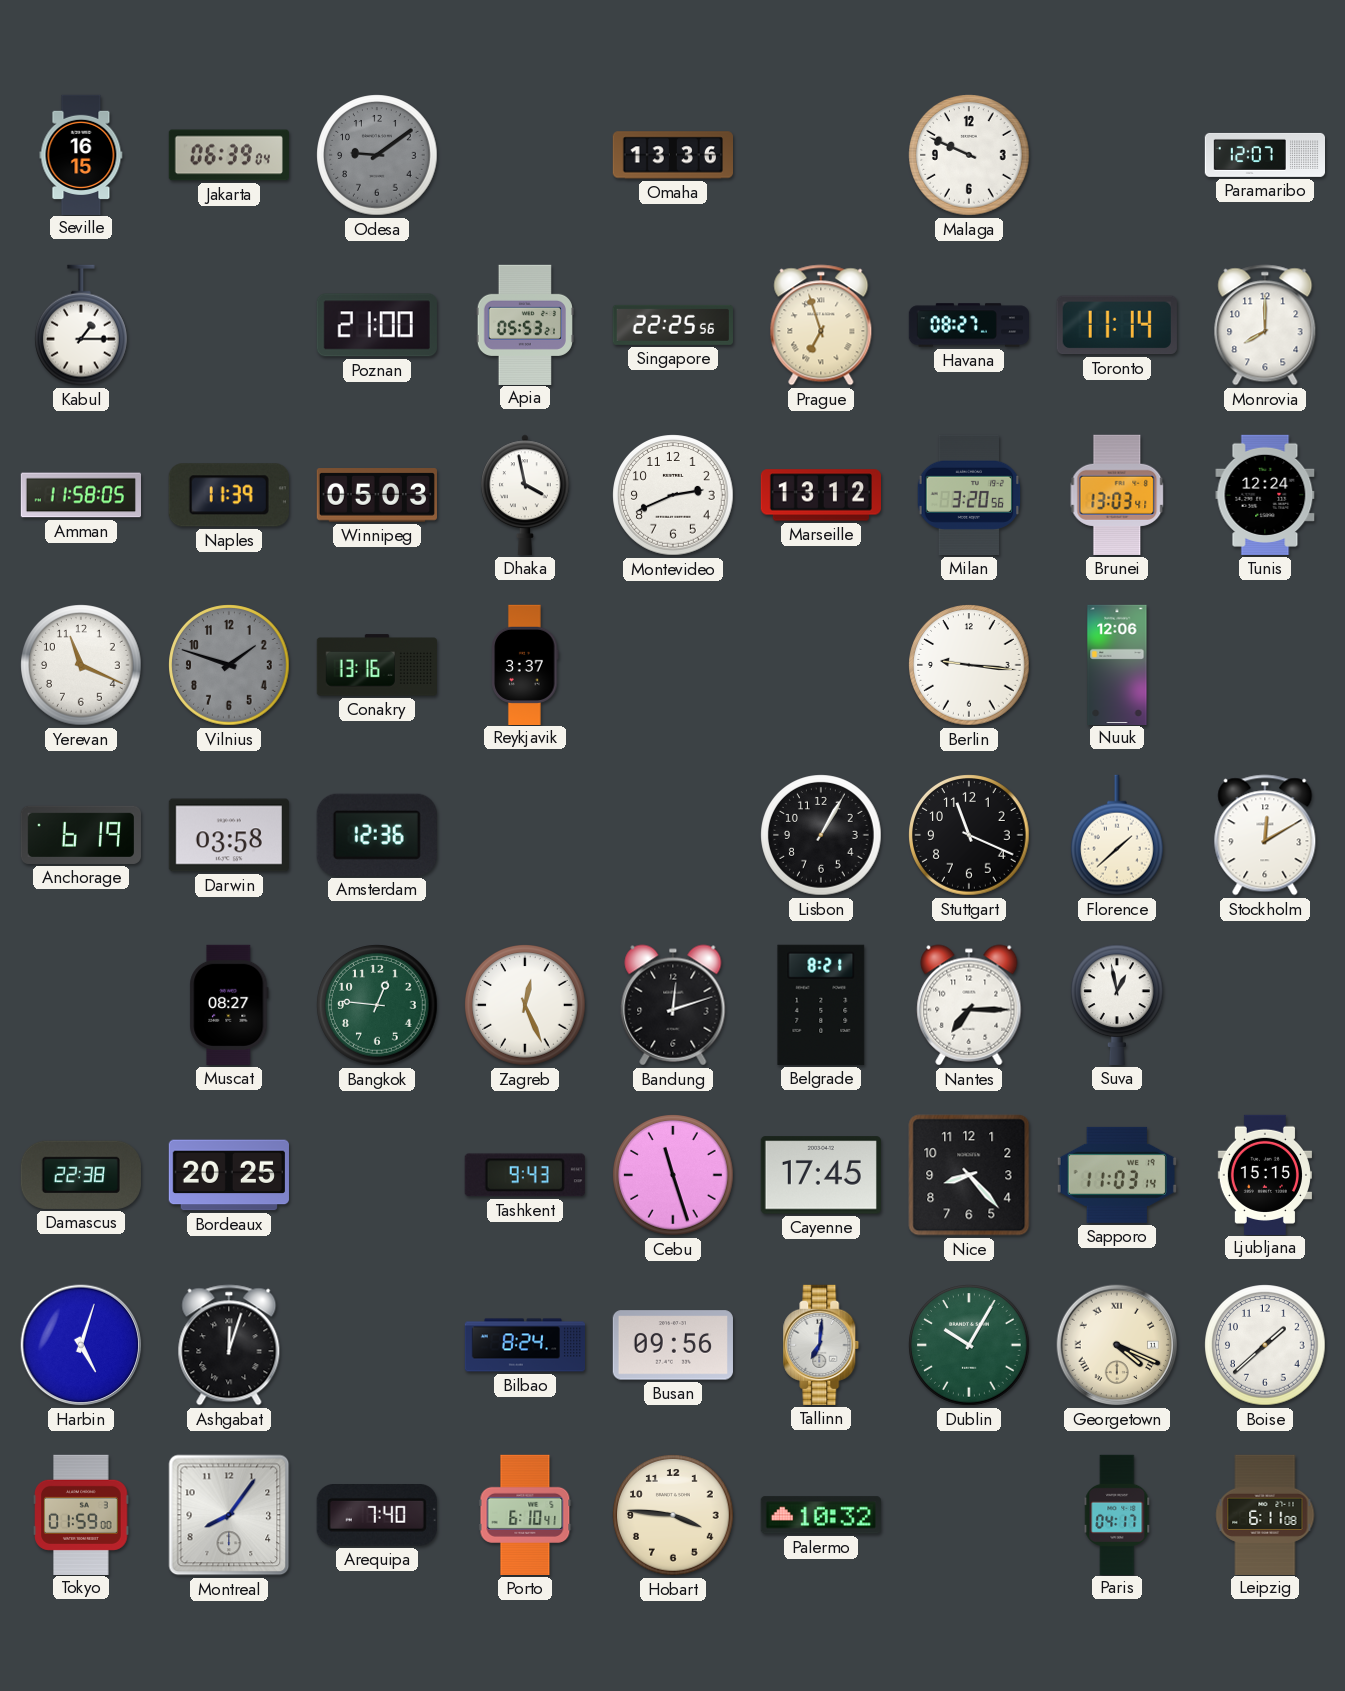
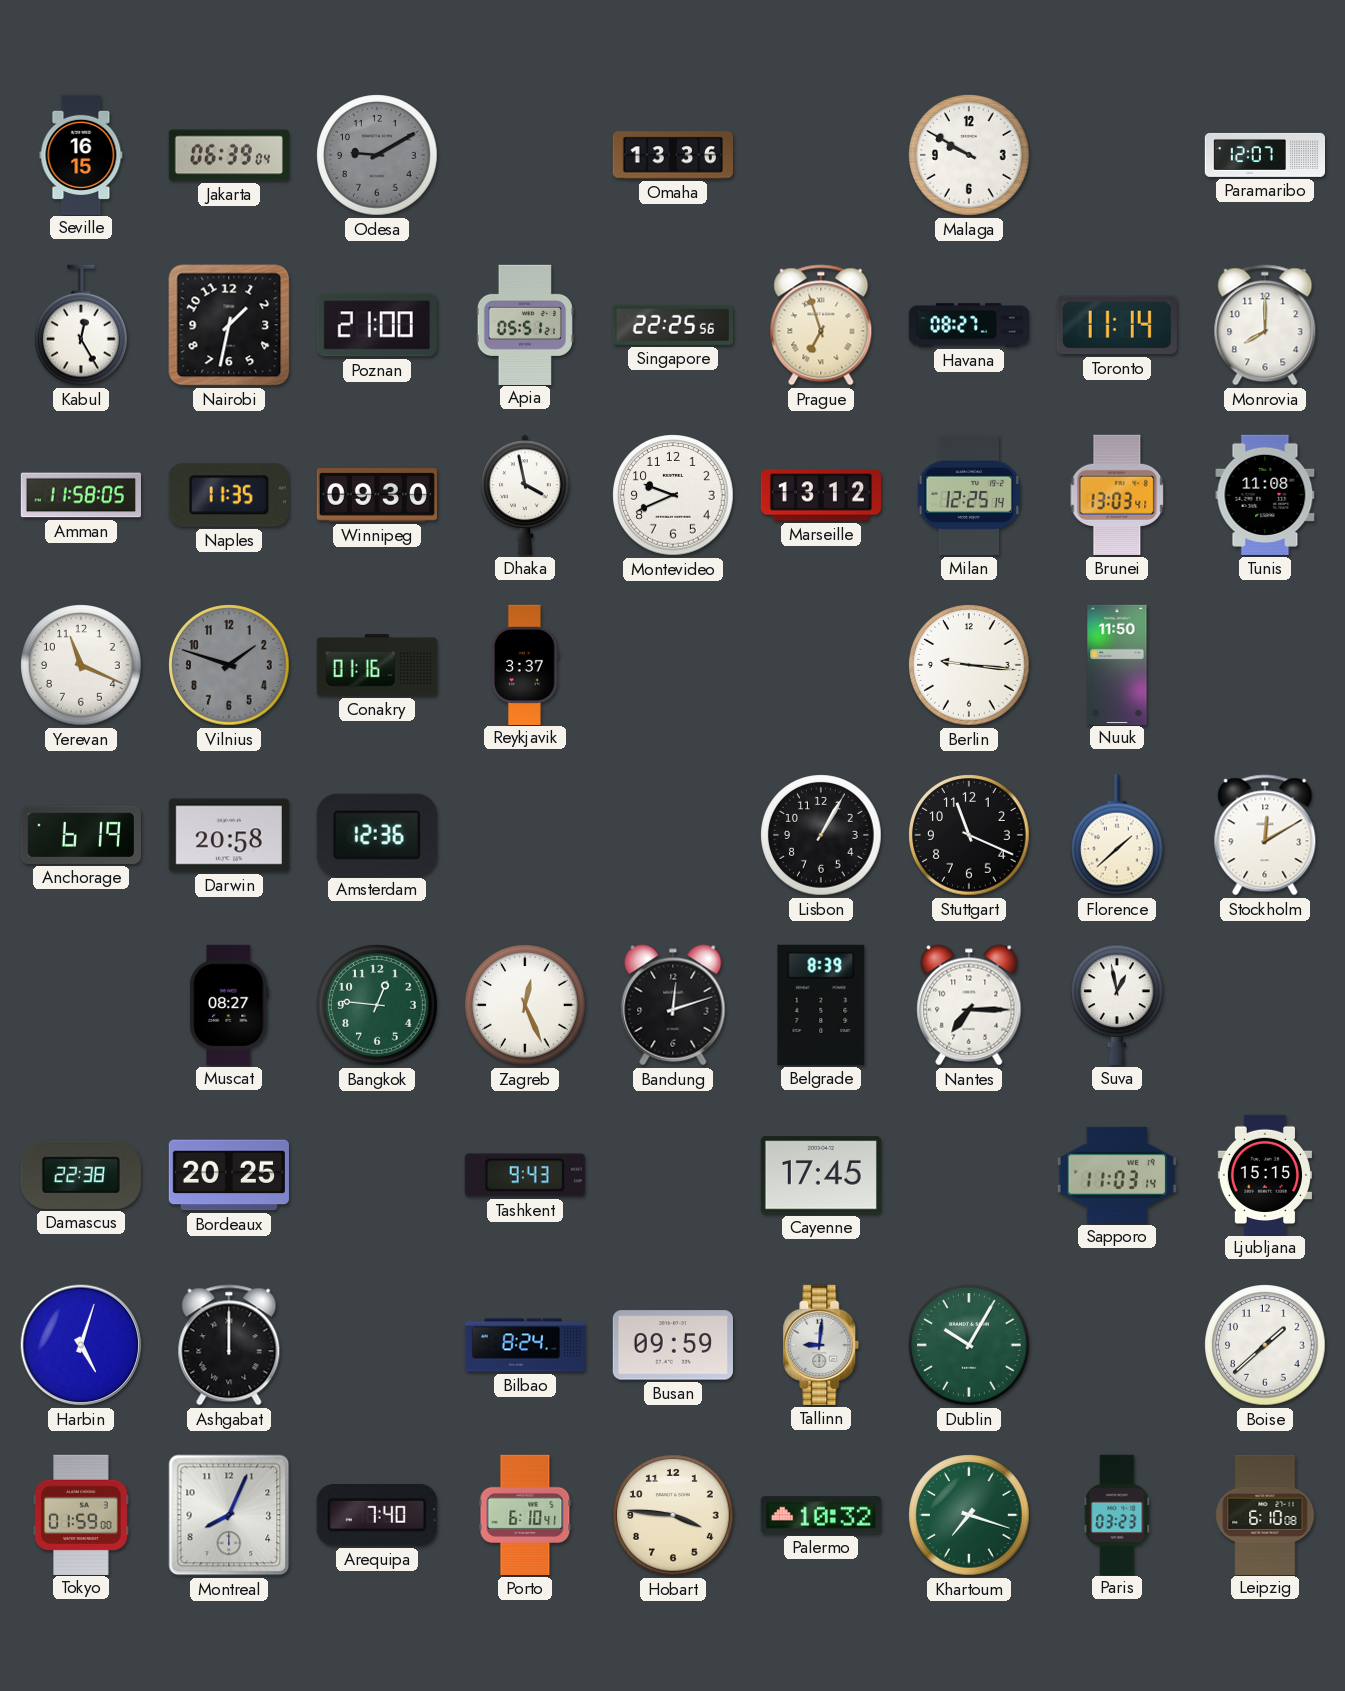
Odesa: 9:09 -> 9:10
Malaga: 9:49 -> 9:50
Kabul: 1:15 -> 12:25
Nairobi: none -> 1:32
Apia: 05:53 -> 05:51
Naples: 11:39 -> 11:35
Winnipeg: 05:03 -> 09:30
Montevideo: 2:41 -> 9:41
Milan: 3:20 -> 12:25
Tunis: 12:24 -> 11:08
Conakry: 13:16 -> 01:16
Nuuk: 12:06 -> 11:50
Darwin: 03:58 -> 20:58
Belgrade: 8:21 -> 8:39
Cebu: 11:27 -> none
Nice: 8:23 -> none
Ashgabat: 12:03 -> 12:00
Busan: 09:56 -> 09:59
Tallinn: 7:01 -> 9:01
Georgetown: 4:19 -> none
Montreal: 8:06 -> 8:04
Khartoum: none -> 7:18
Paris: 04:17 -> 03:23
Leipzig: 6:11 -> 6:10
